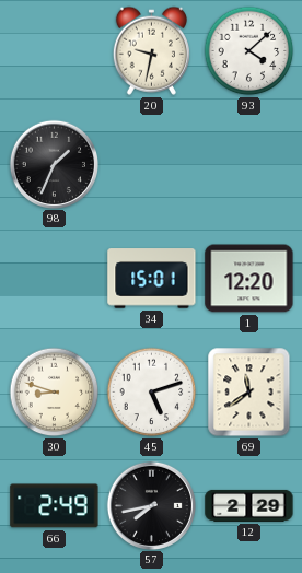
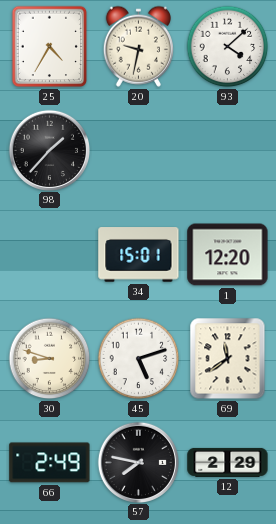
25: none -> 4:35
98: 1:34 -> 1:37
57: 7:43 -> 7:47
